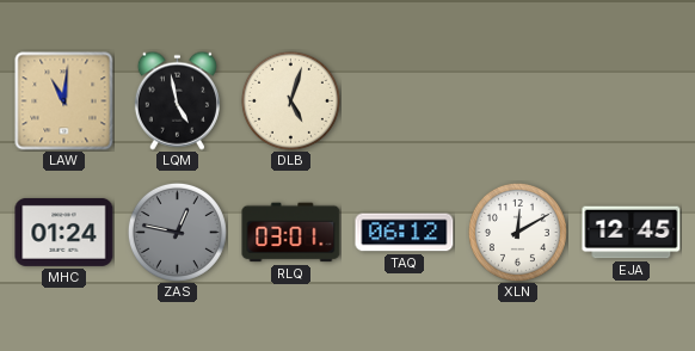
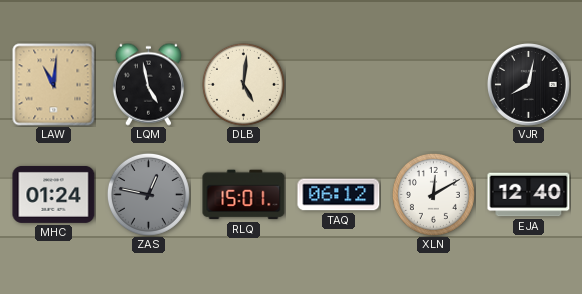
DLB: 5:03 -> 5:01
VJR: none -> 8:02
RLQ: 03:01 -> 15:01
EJA: 12:45 -> 12:40
